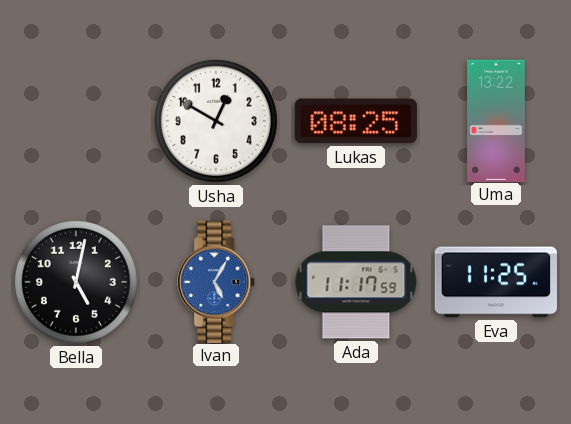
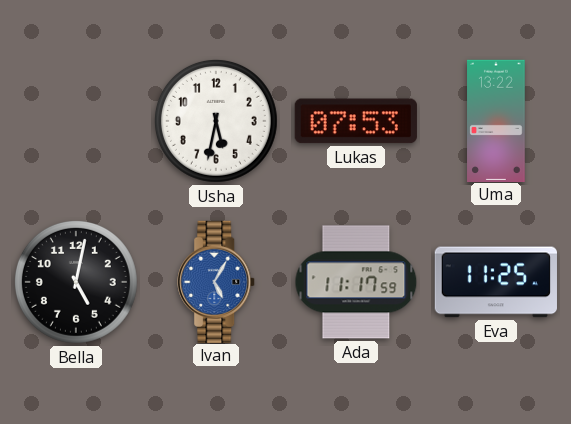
Usha: 12:50 -> 5:32
Lukas: 08:25 -> 07:53
